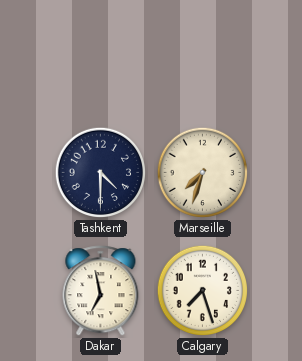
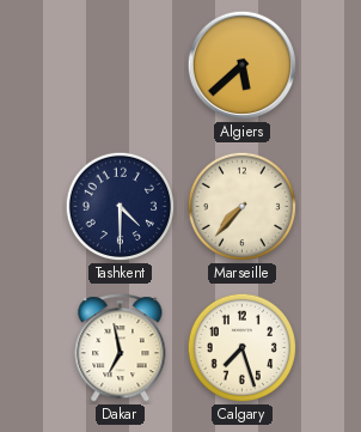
Algiers: none -> 5:38
Marseille: 7:33 -> 7:37
